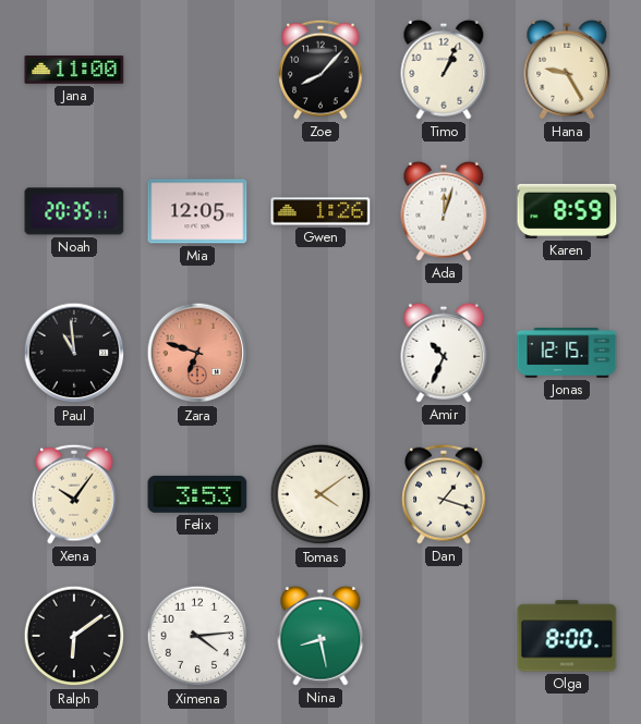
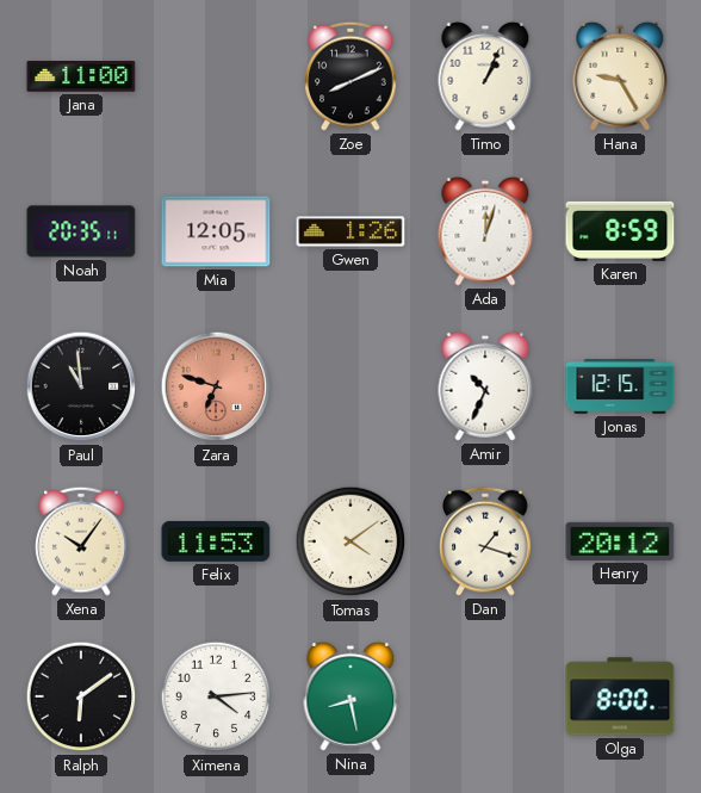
Zoe: 8:07 -> 8:11
Felix: 3:53 -> 11:53
Henry: none -> 20:12
